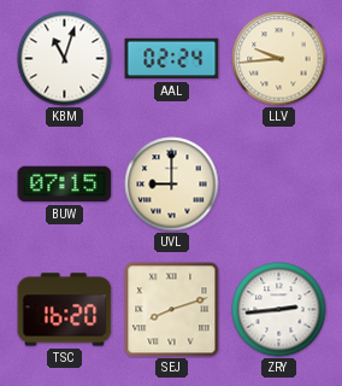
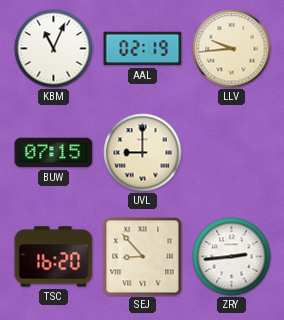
KBM: 11:03 -> 11:04
AAL: 02:24 -> 02:19
SEJ: 8:12 -> 8:53
